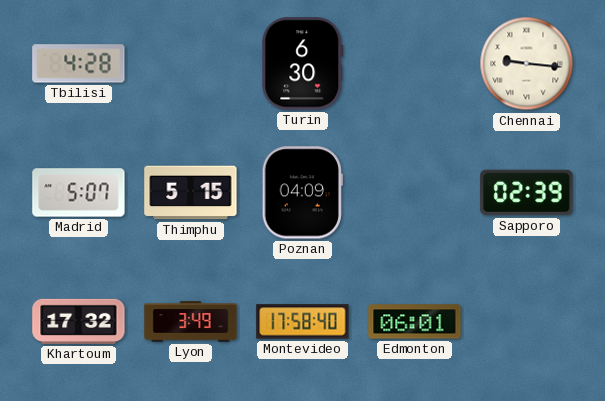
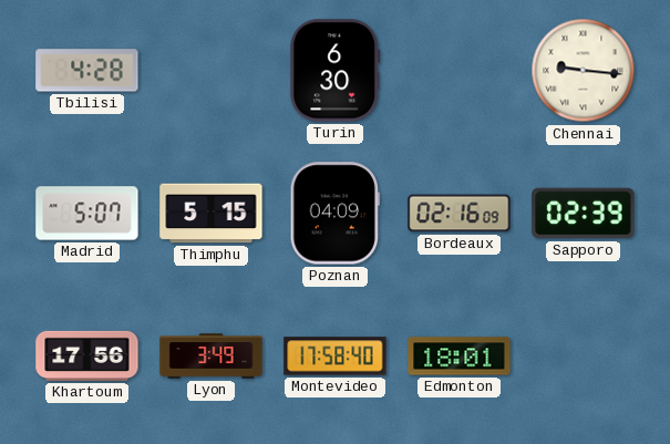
Bordeaux: none -> 02:16
Khartoum: 17:32 -> 17:56
Edmonton: 06:01 -> 18:01
